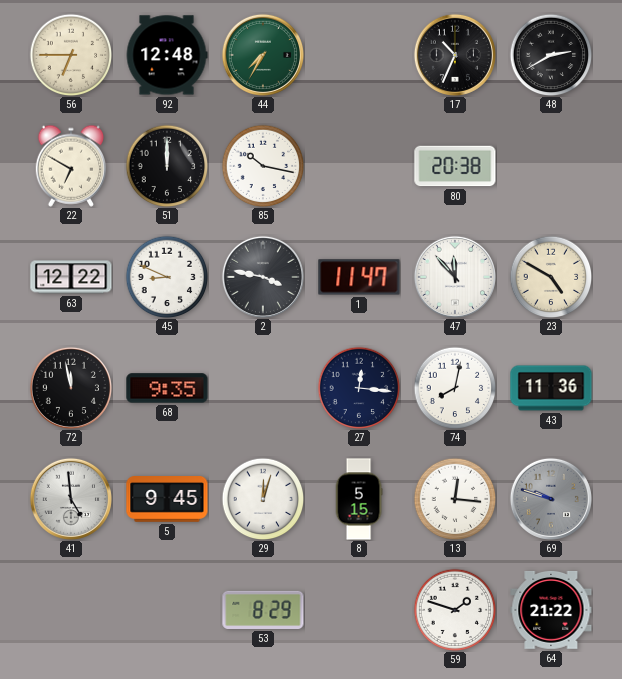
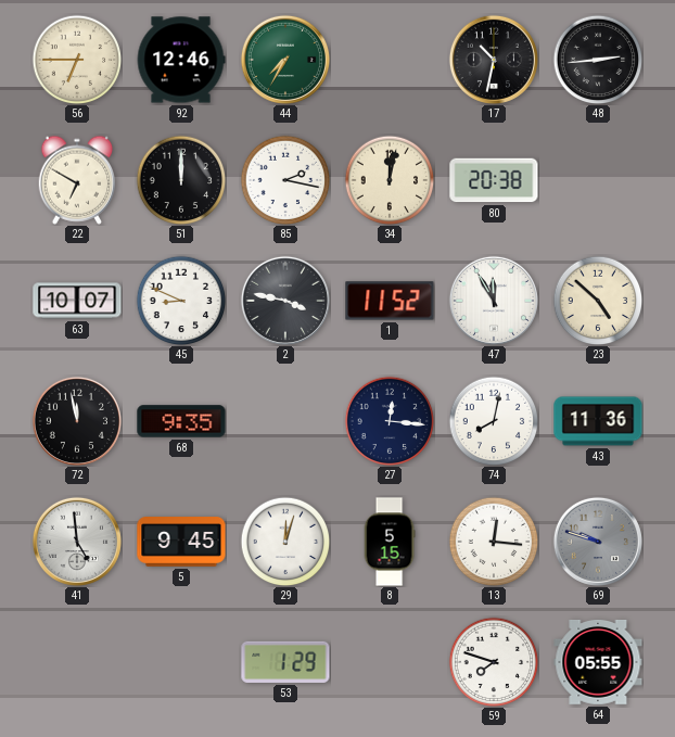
92: 12:48 -> 12:46
17: 10:34 -> 10:32
48: 2:40 -> 2:44
85: 10:17 -> 2:17
34: none -> 12:02
63: 12:22 -> 10:07
1: 11:47 -> 11:52
47: 11:53 -> 11:55
23: 4:50 -> 4:52
53: 8:29 -> 1:29
59: 1:48 -> 7:48
64: 21:22 -> 05:55
